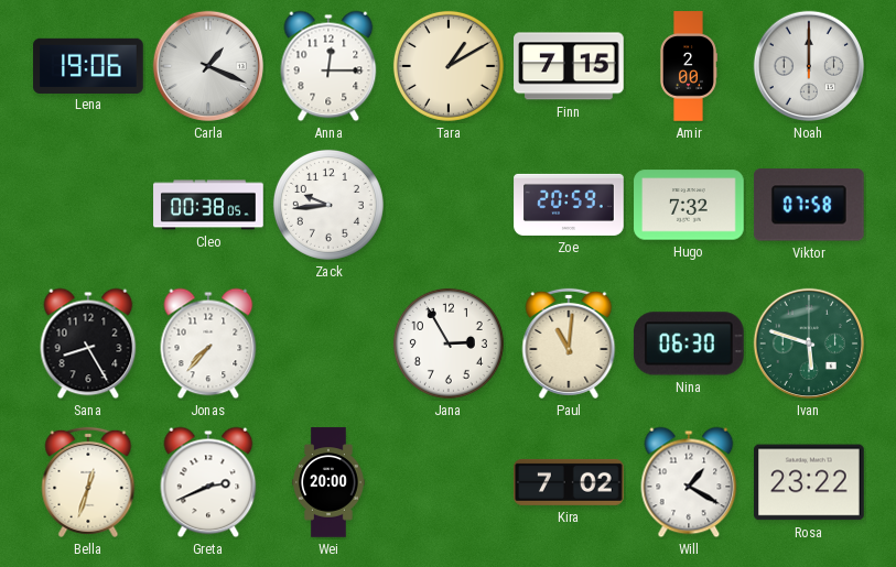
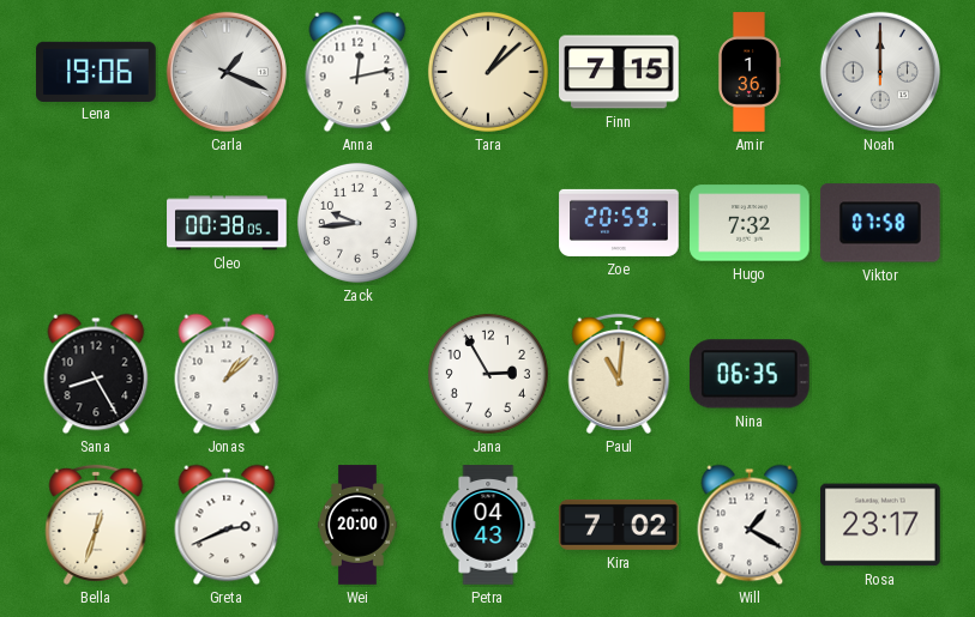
Anna: 12:15 -> 12:13
Tara: 1:10 -> 1:08
Amir: 2:00 -> 1:36
Jonas: 7:37 -> 1:08
Nina: 06:30 -> 06:35
Ivan: 5:48 -> none
Petra: none -> 04:43
Rosa: 23:22 -> 23:17
